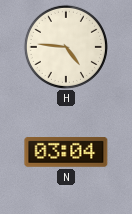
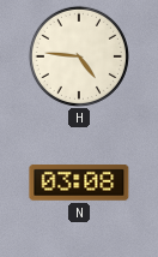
N: 03:04 -> 03:08
